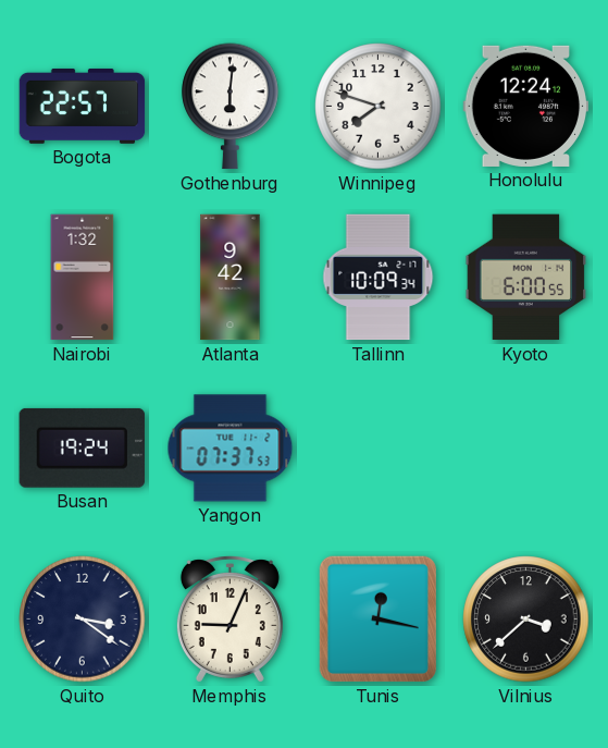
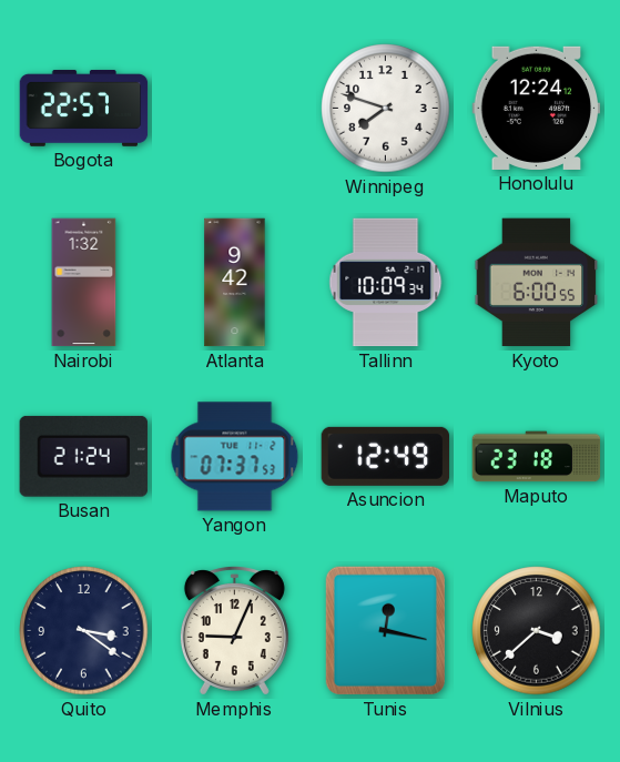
Gothenburg: 6:01 -> none
Busan: 19:24 -> 21:24
Asuncion: none -> 12:49
Maputo: none -> 23:18
